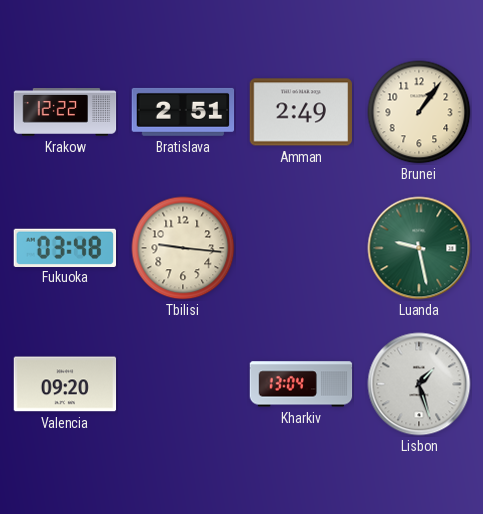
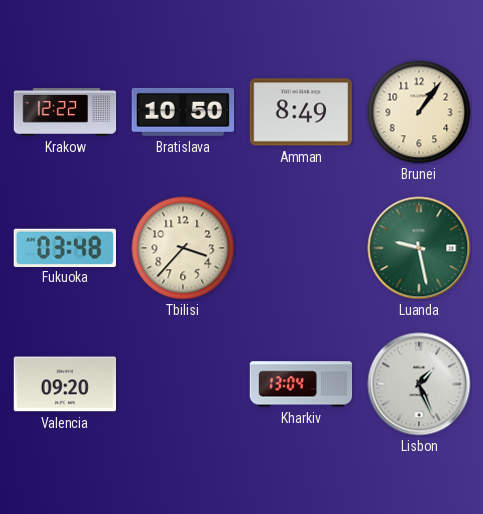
Bratislava: 2:51 -> 10:50
Amman: 2:49 -> 8:49
Tbilisi: 9:16 -> 3:37
Lisbon: 1:27 -> 1:26
